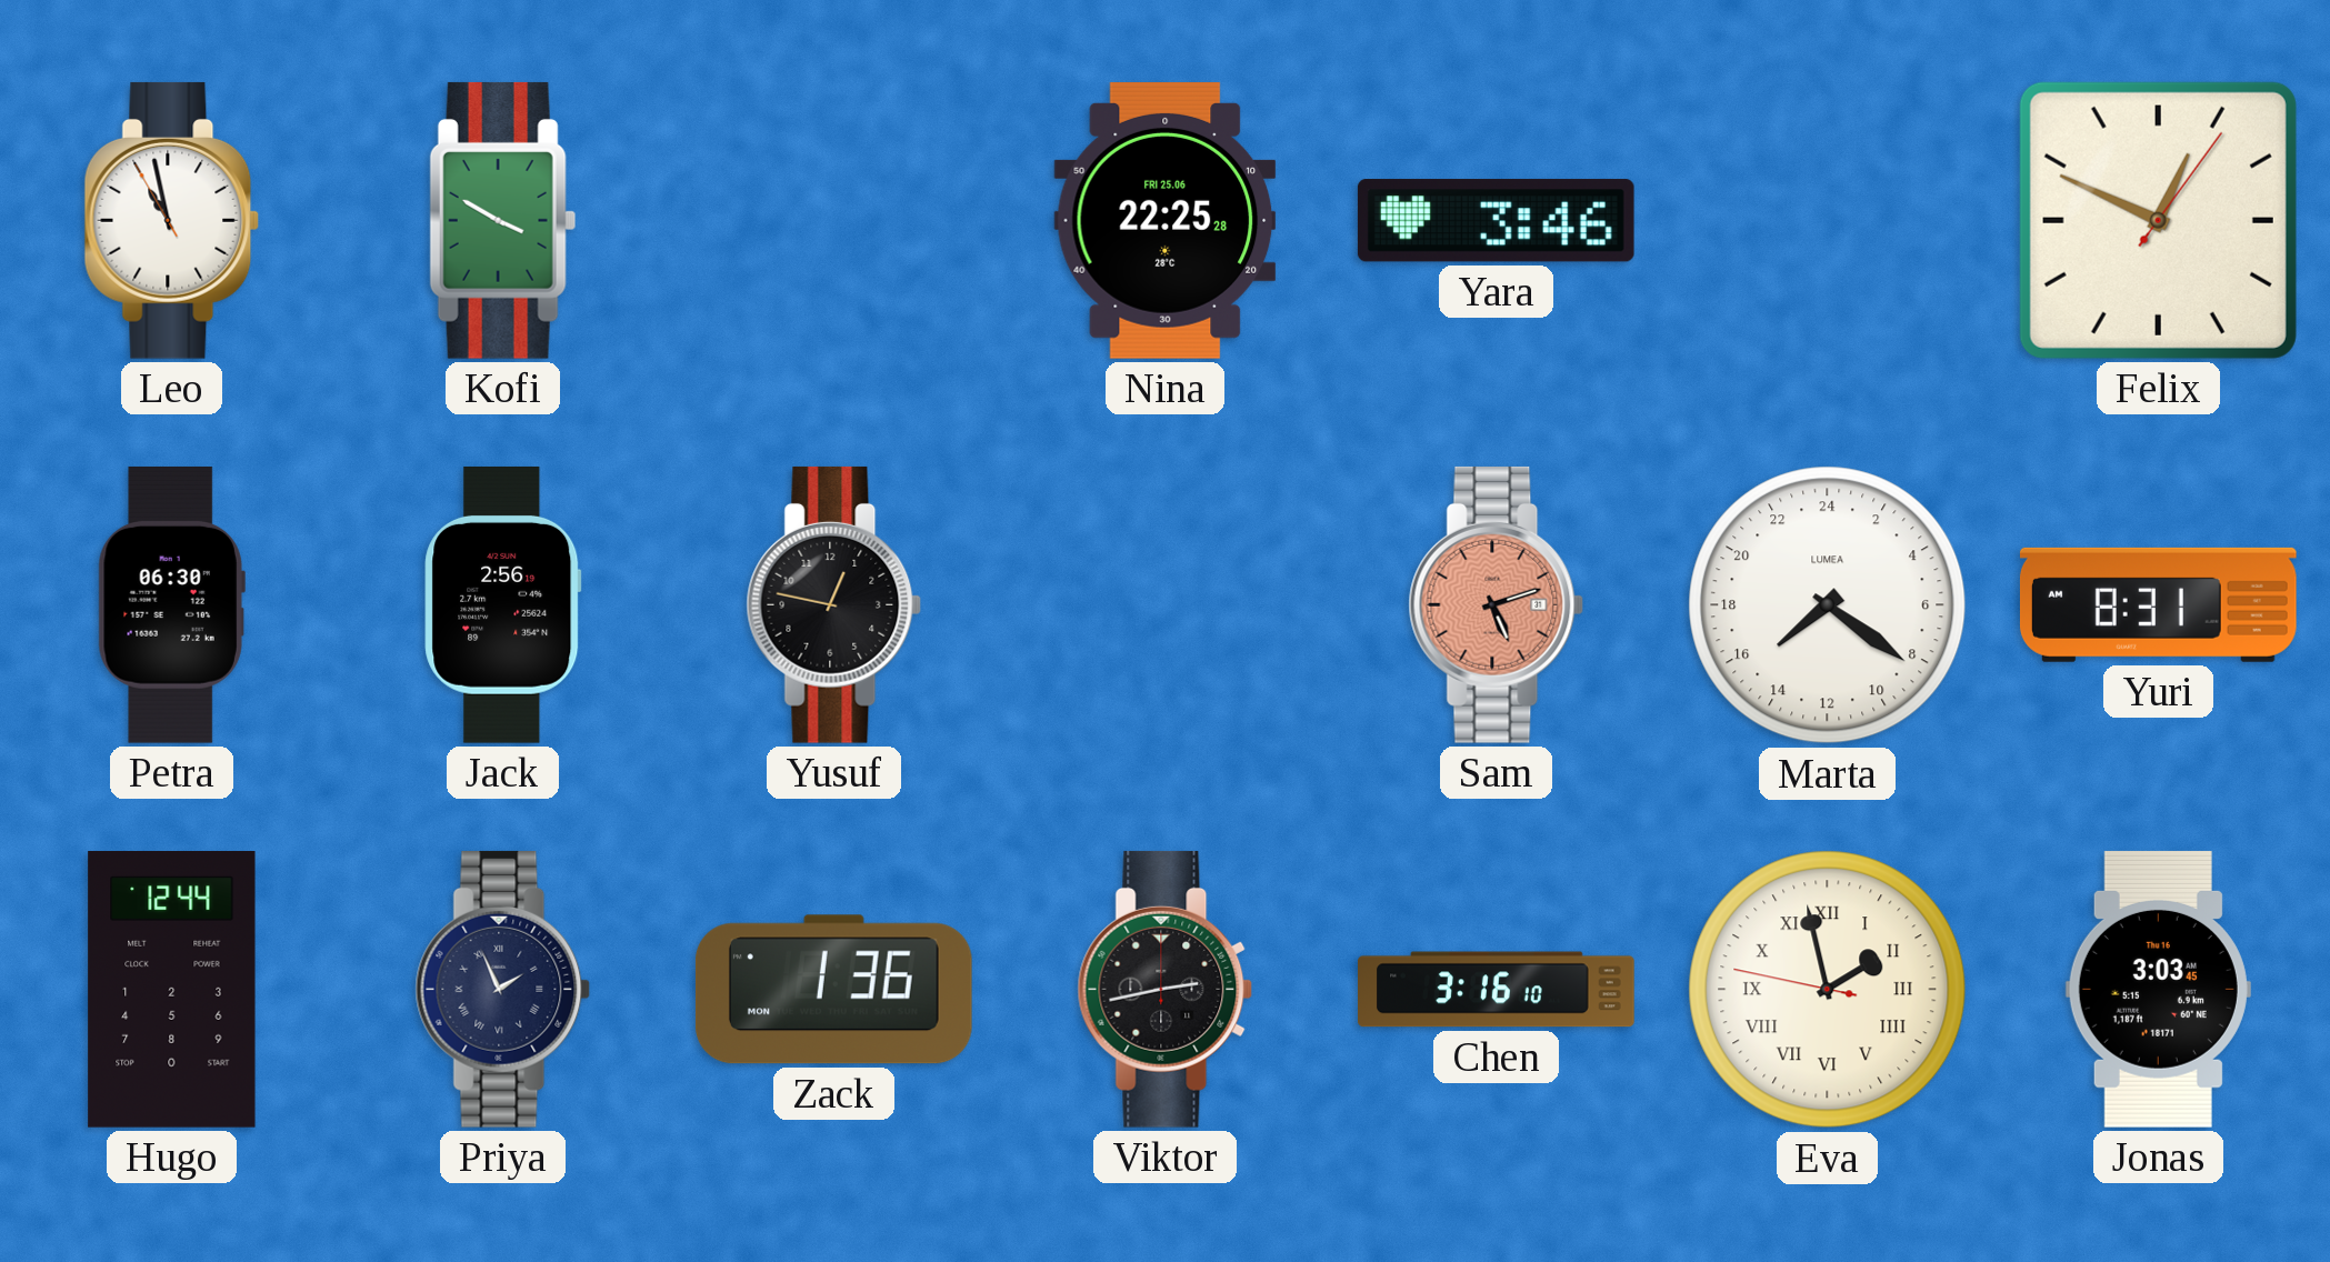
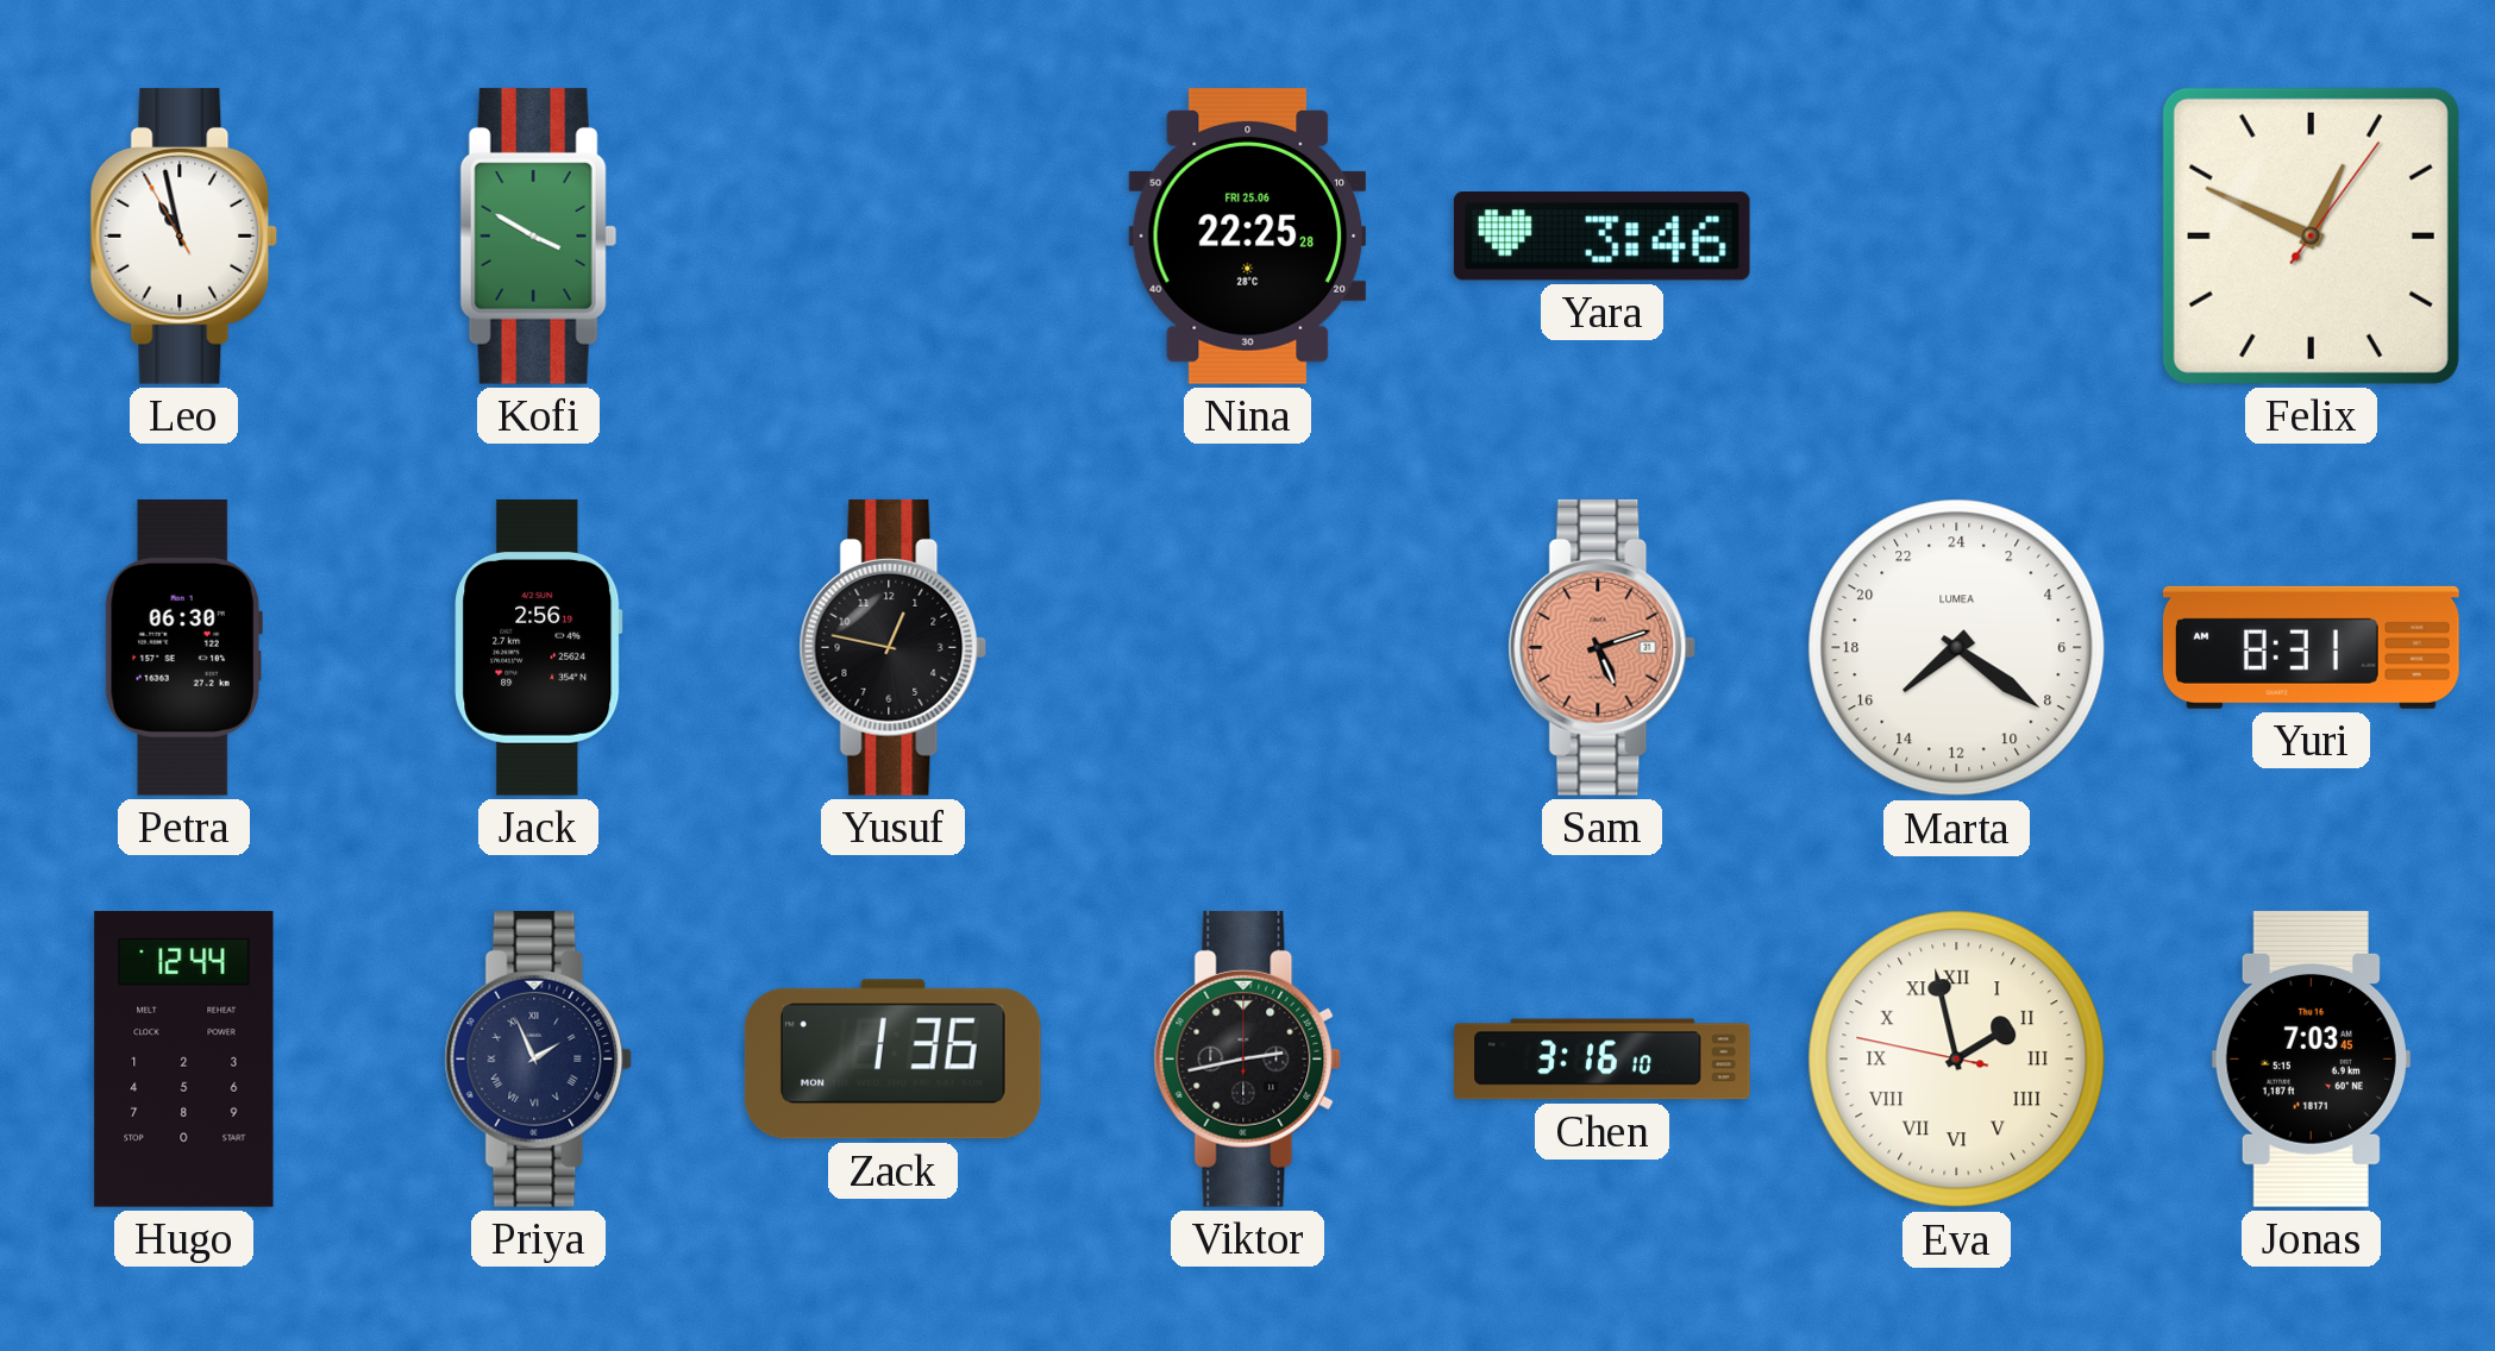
Jonas: 3:03 -> 7:03
